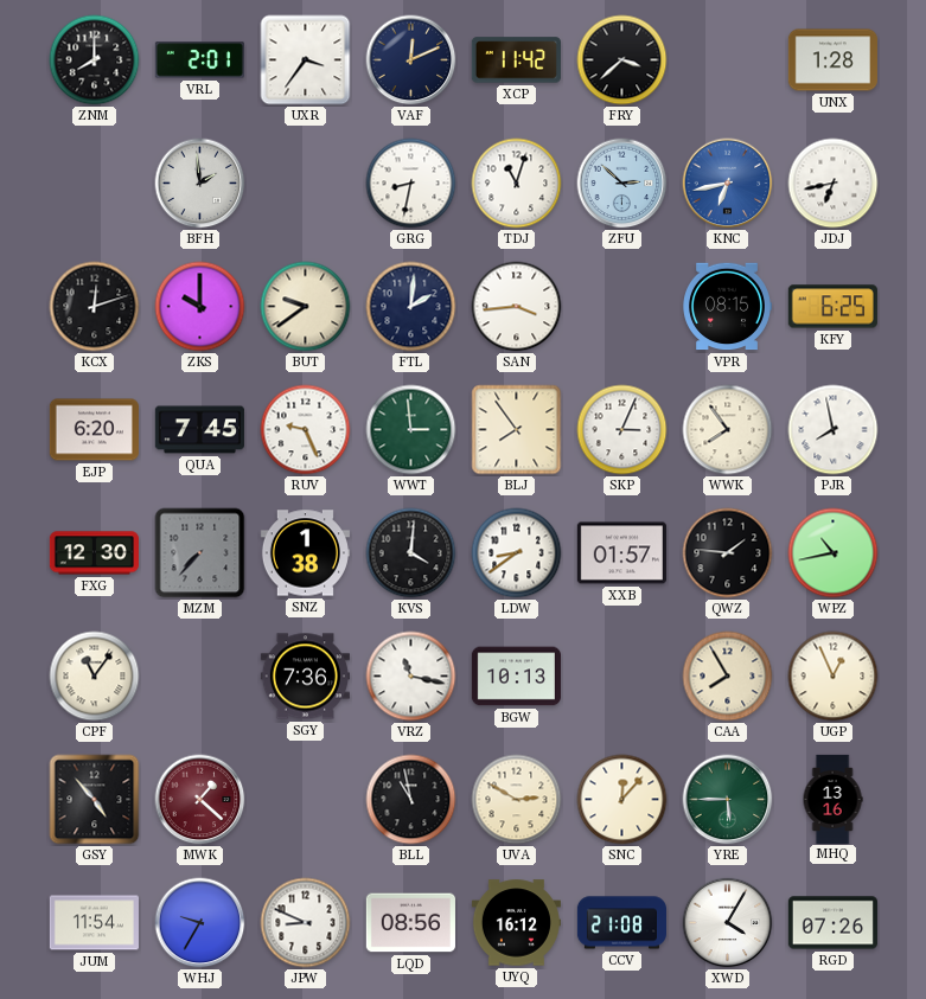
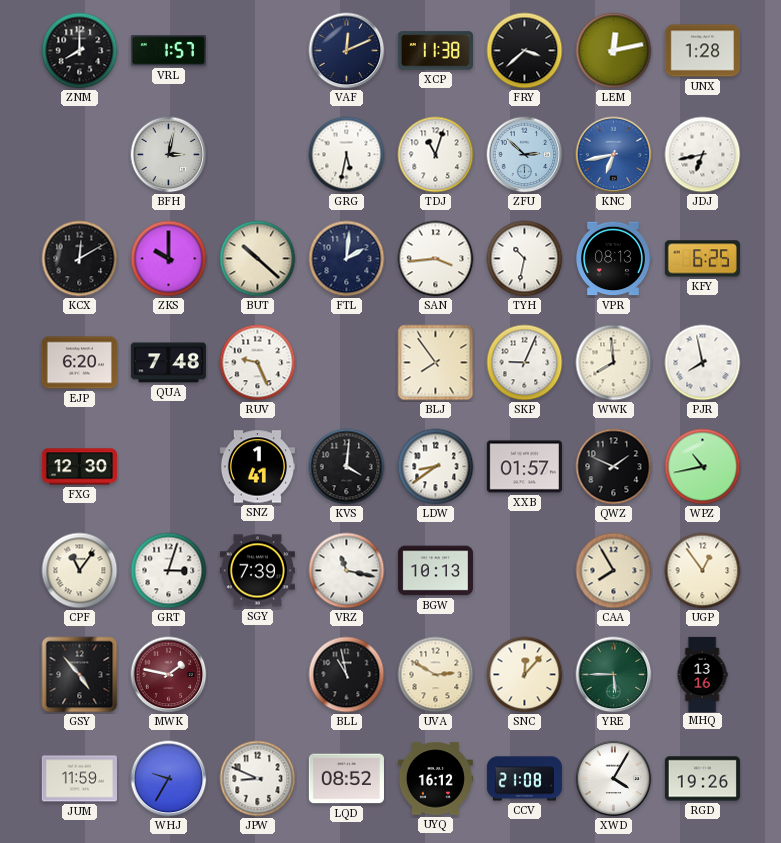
VRL: 2:01 -> 1:57
UXR: 3:36 -> none
XCP: 11:42 -> 11:38
LEM: none -> 12:13
BFH: 1:59 -> 3:02
GRG: 8:32 -> 5:32
KCX: 12:12 -> 12:10
BUT: 9:39 -> 10:22
TYH: none -> 10:32
VPR: 08:15 -> 08:13
QUA: 7:45 -> 7:48
WWT: 2:59 -> none
SKP: 3:04 -> 9:04
WWK: 7:54 -> 7:59
MZM: 7:37 -> none
SNZ: 1:38 -> 1:41
QWZ: 1:46 -> 1:49
GRT: none -> 3:03
SGY: 7:36 -> 7:39
UGP: 12:56 -> 12:54
MWK: 1:22 -> 1:47
JUM: 11:54 -> 11:59
LQD: 08:56 -> 08:52
RGD: 07:26 -> 19:26
